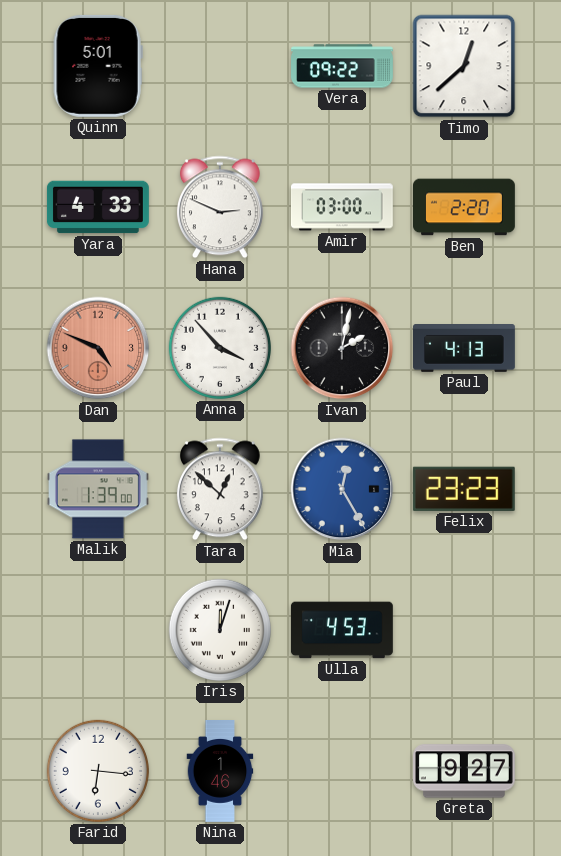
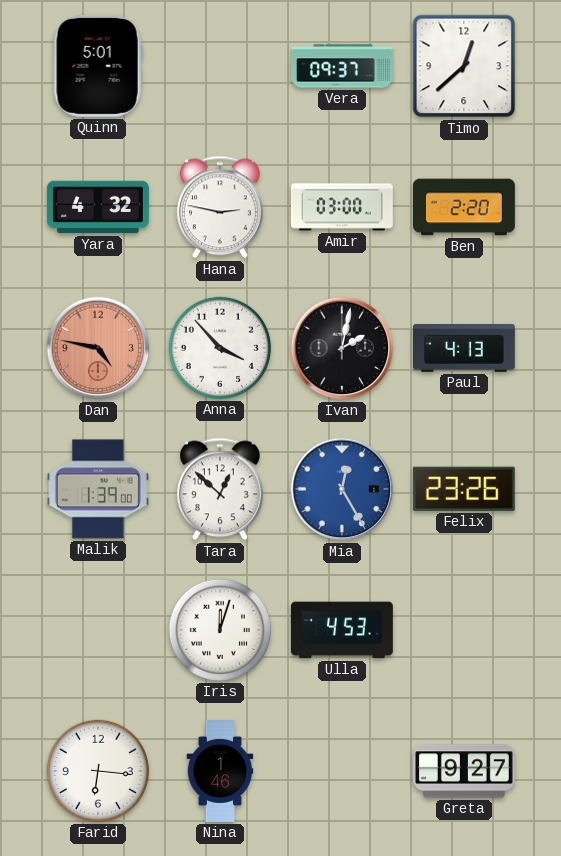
Vera: 09:22 -> 09:37
Yara: 4:33 -> 4:32
Hana: 2:49 -> 2:47
Dan: 4:49 -> 4:47
Felix: 23:23 -> 23:26
